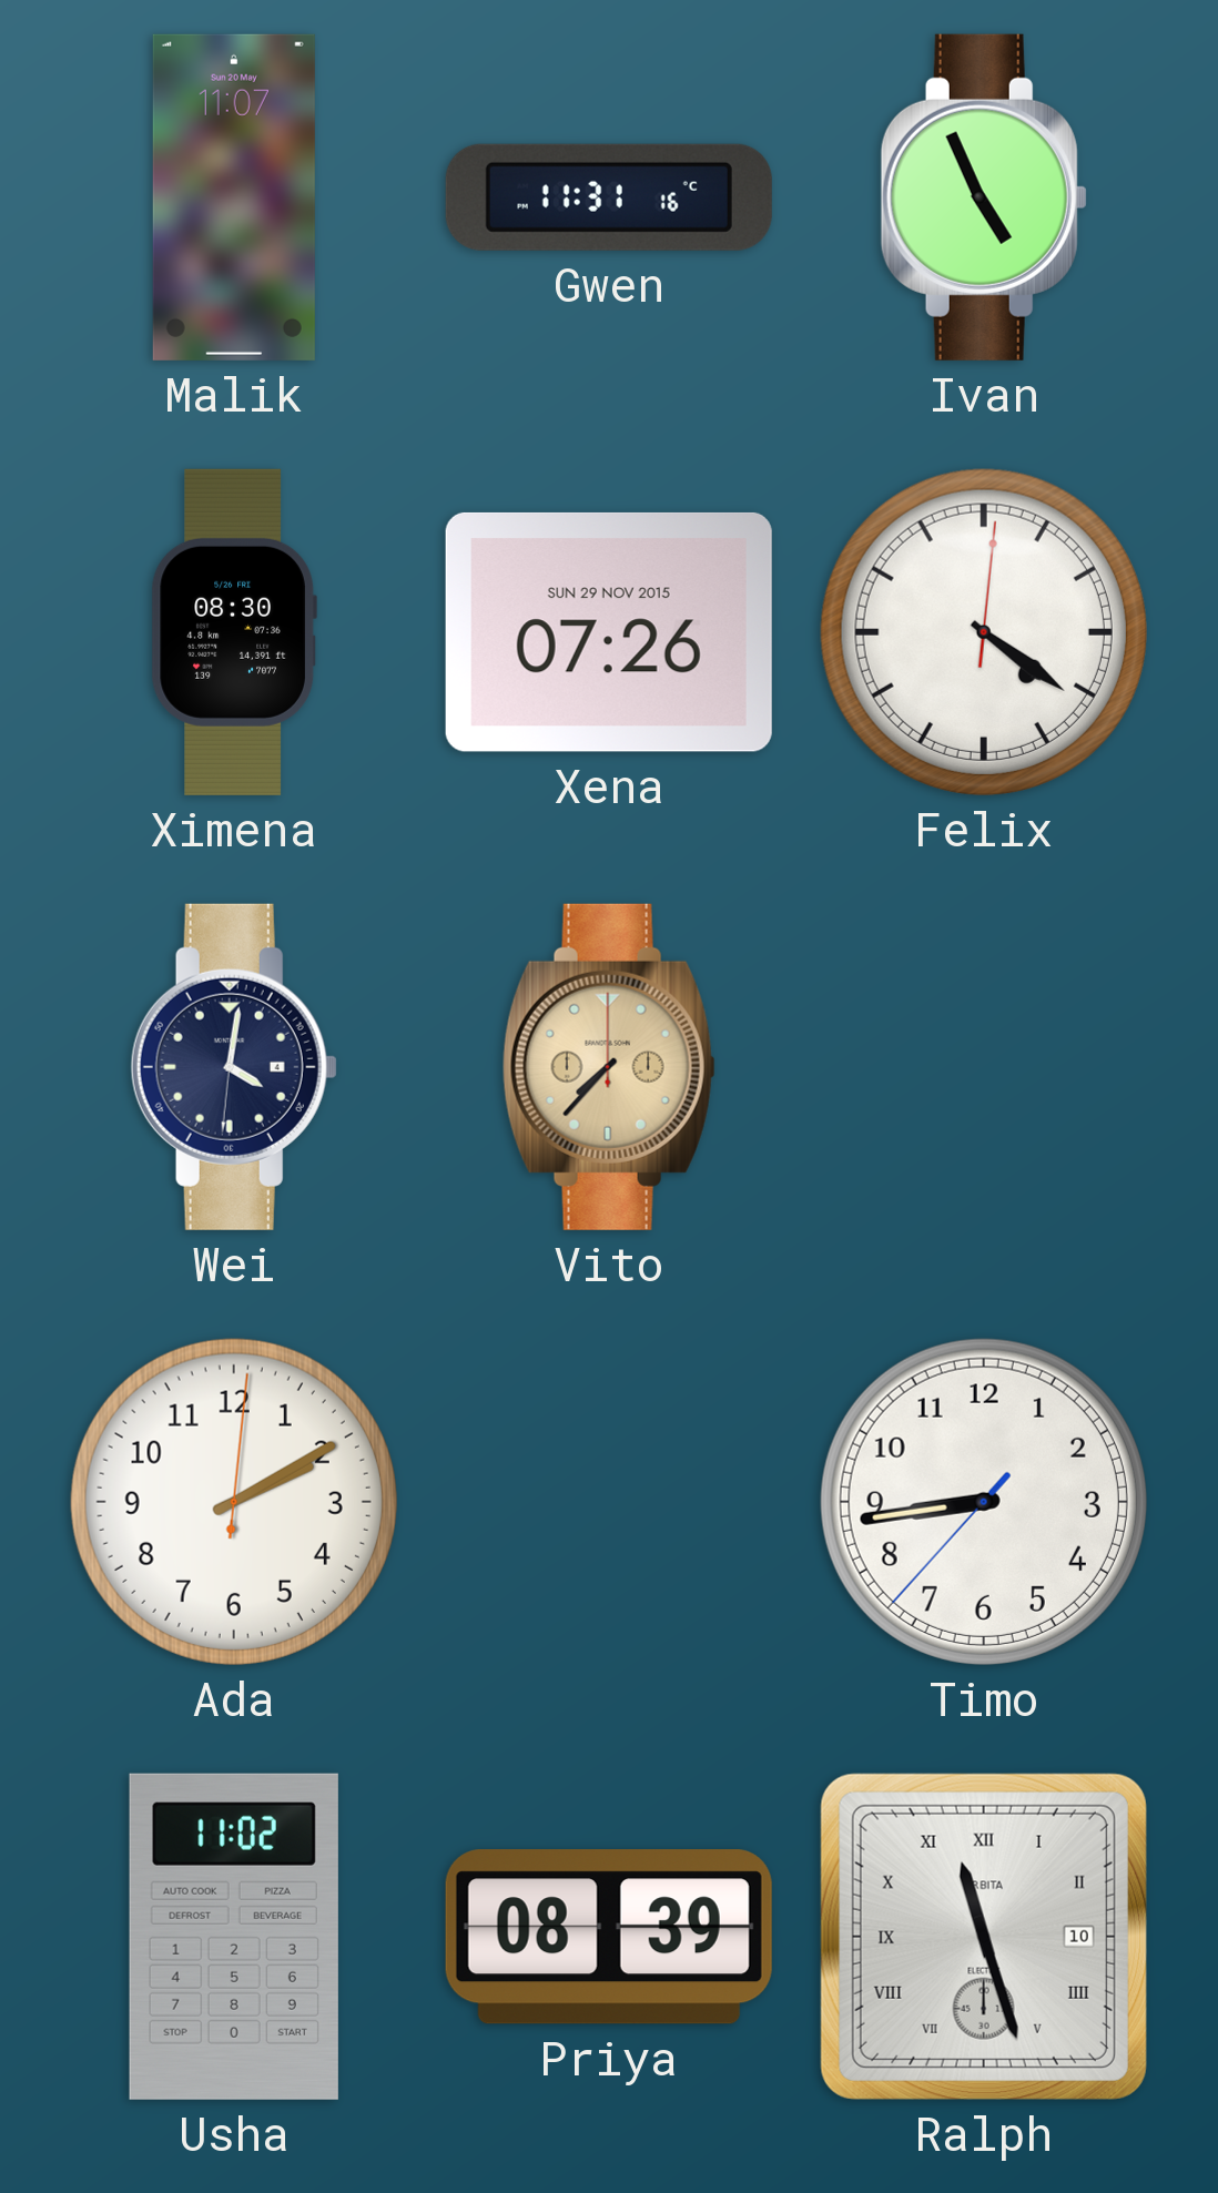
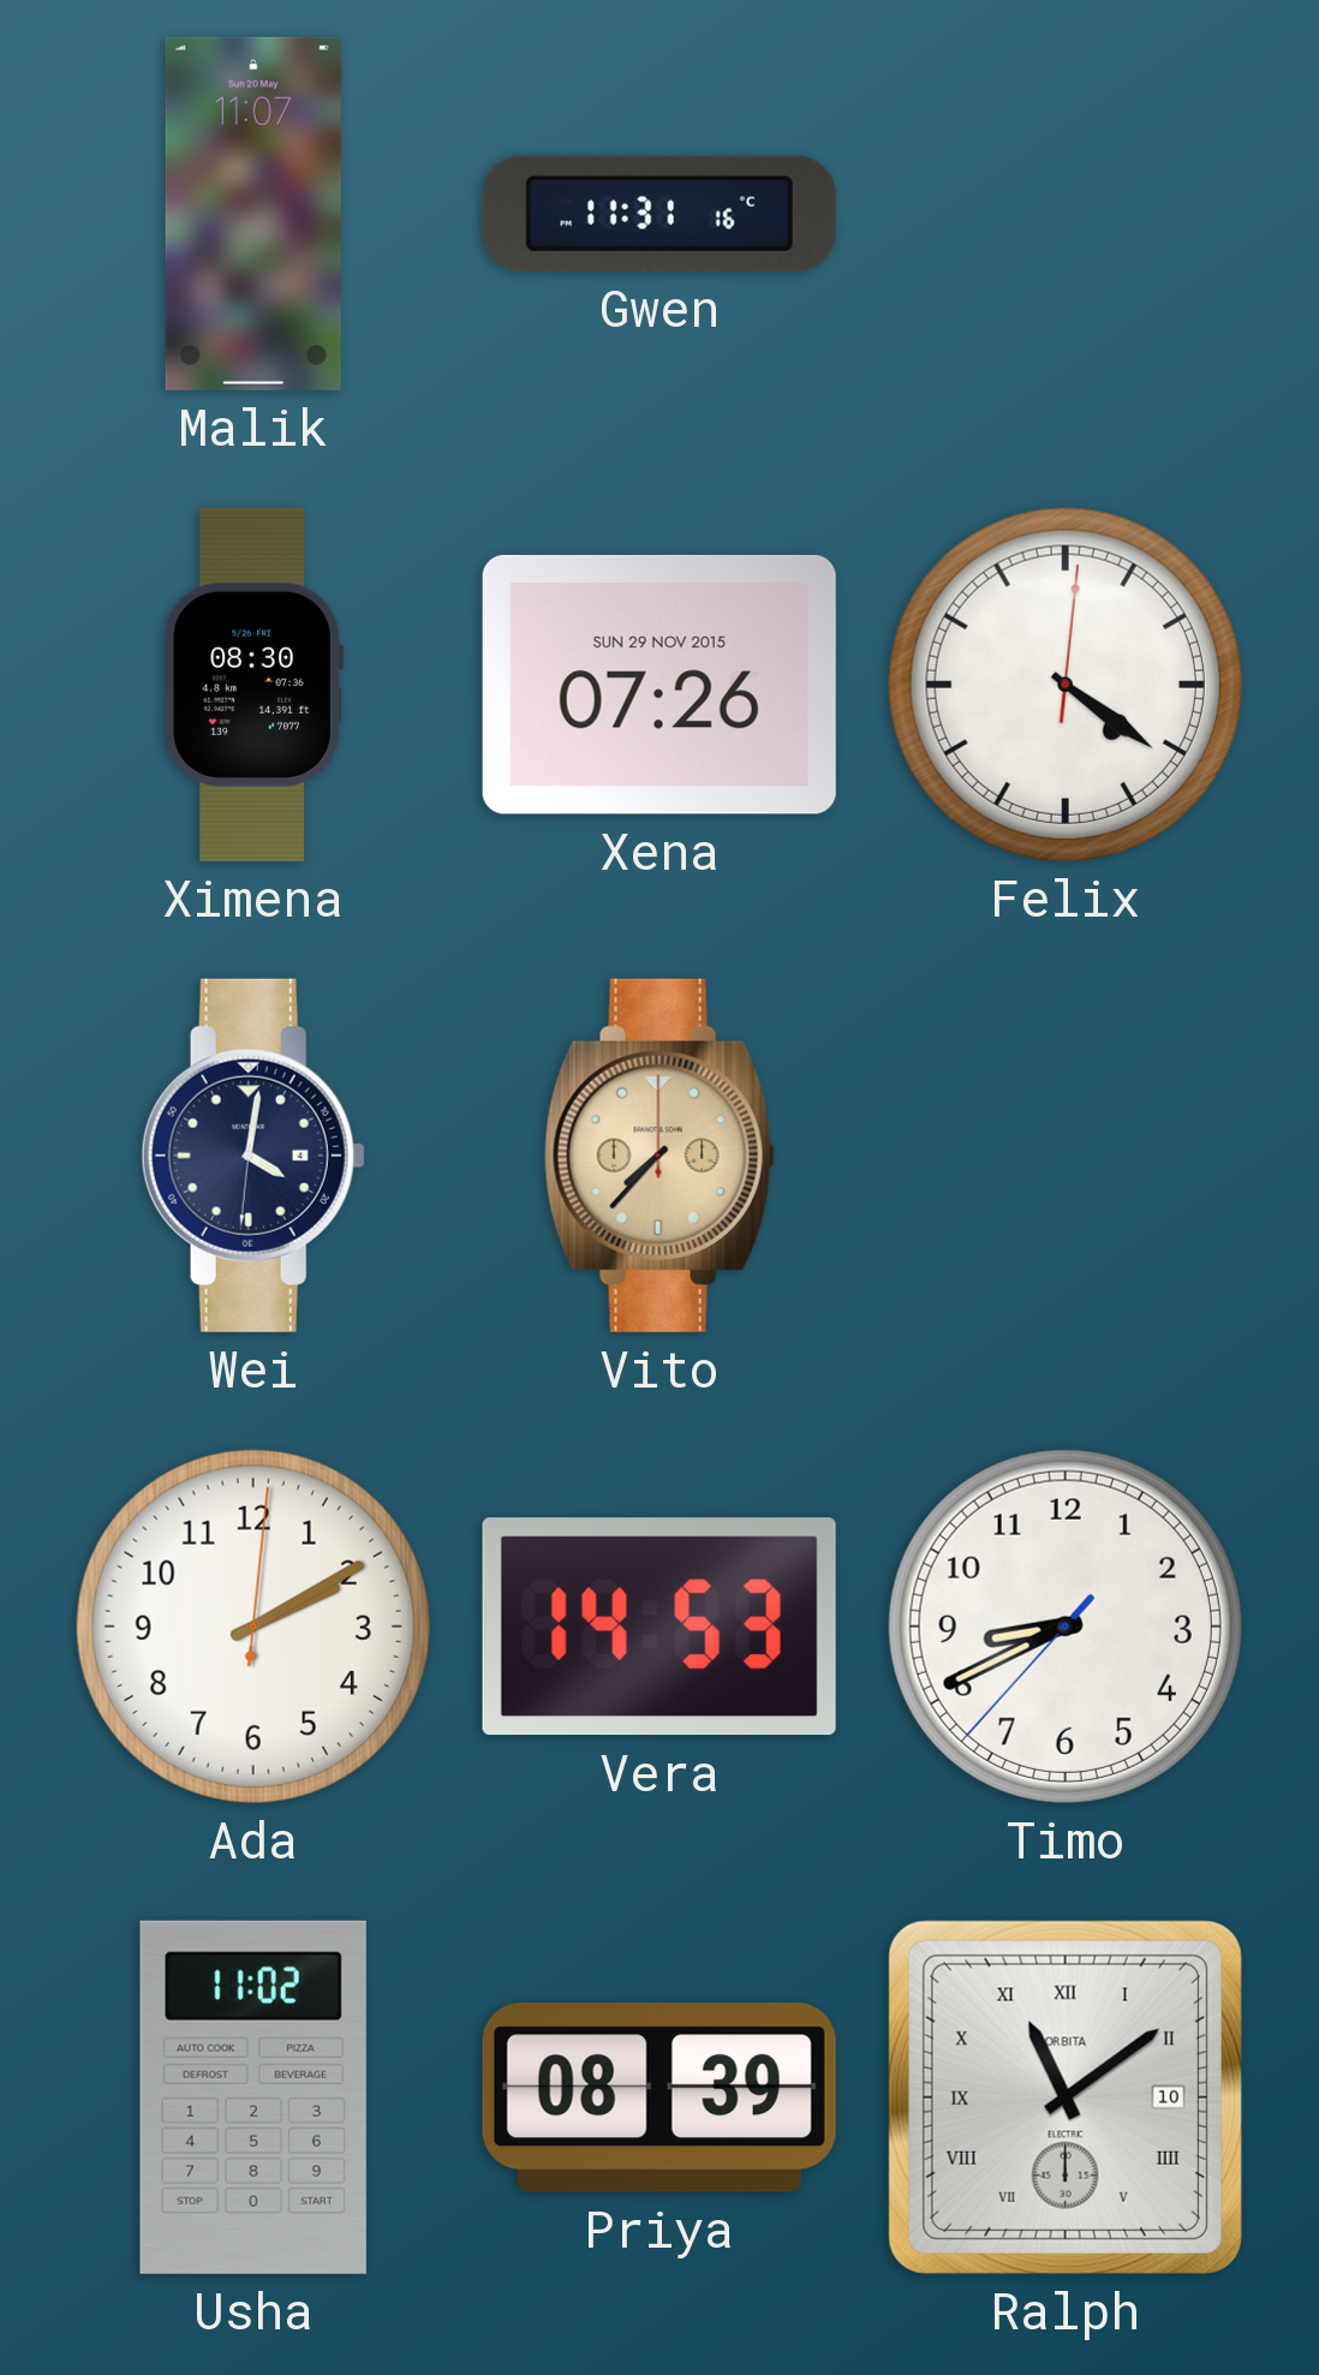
Ivan: 4:56 -> none
Vera: none -> 14:53
Timo: 8:43 -> 8:40
Ralph: 11:27 -> 11:09
